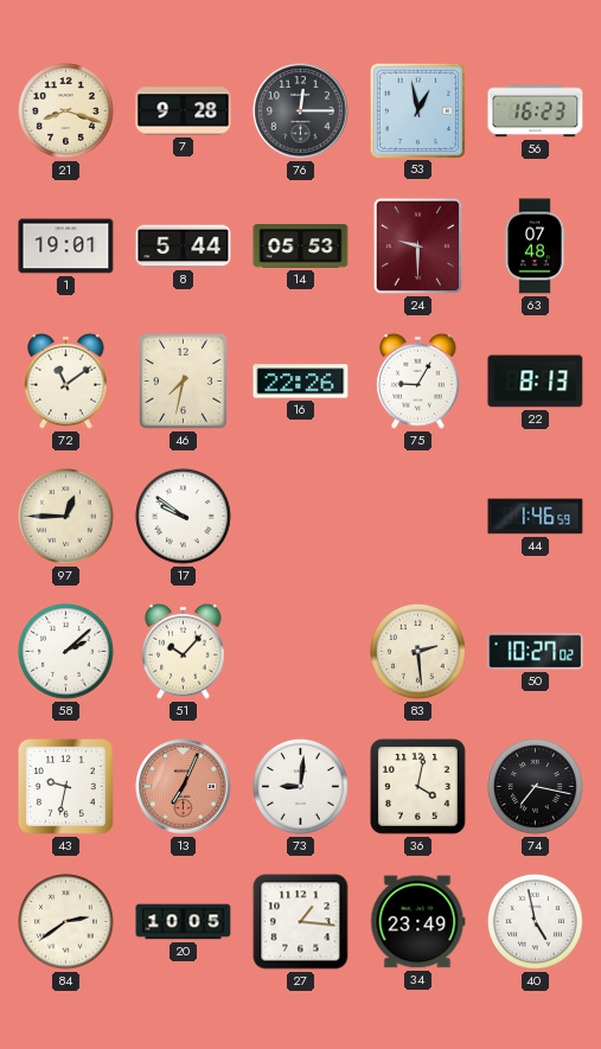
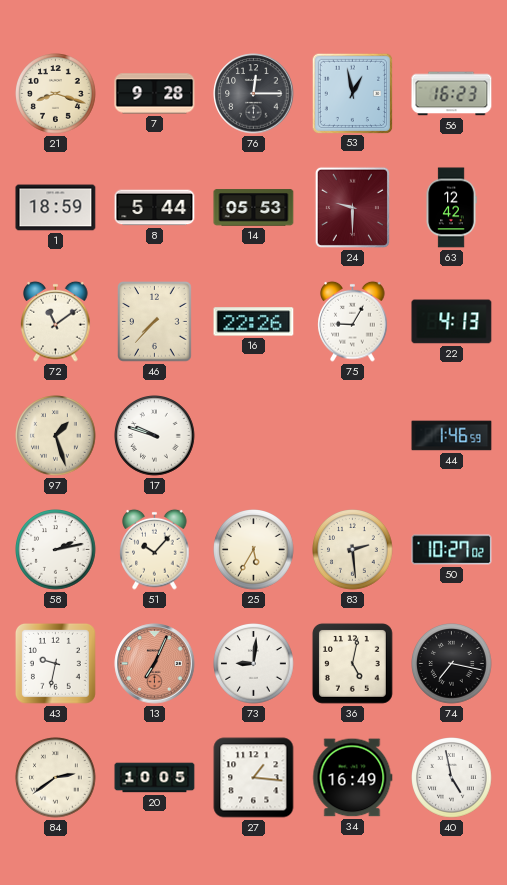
1: 19:01 -> 18:59
63: 07:48 -> 12:42
46: 7:32 -> 7:37
22: 8:13 -> 4:13
97: 12:45 -> 1:27
17: 9:51 -> 9:48
58: 2:08 -> 2:13
25: none -> 5:35
36: 4:02 -> 5:02
34: 23:49 -> 16:49
